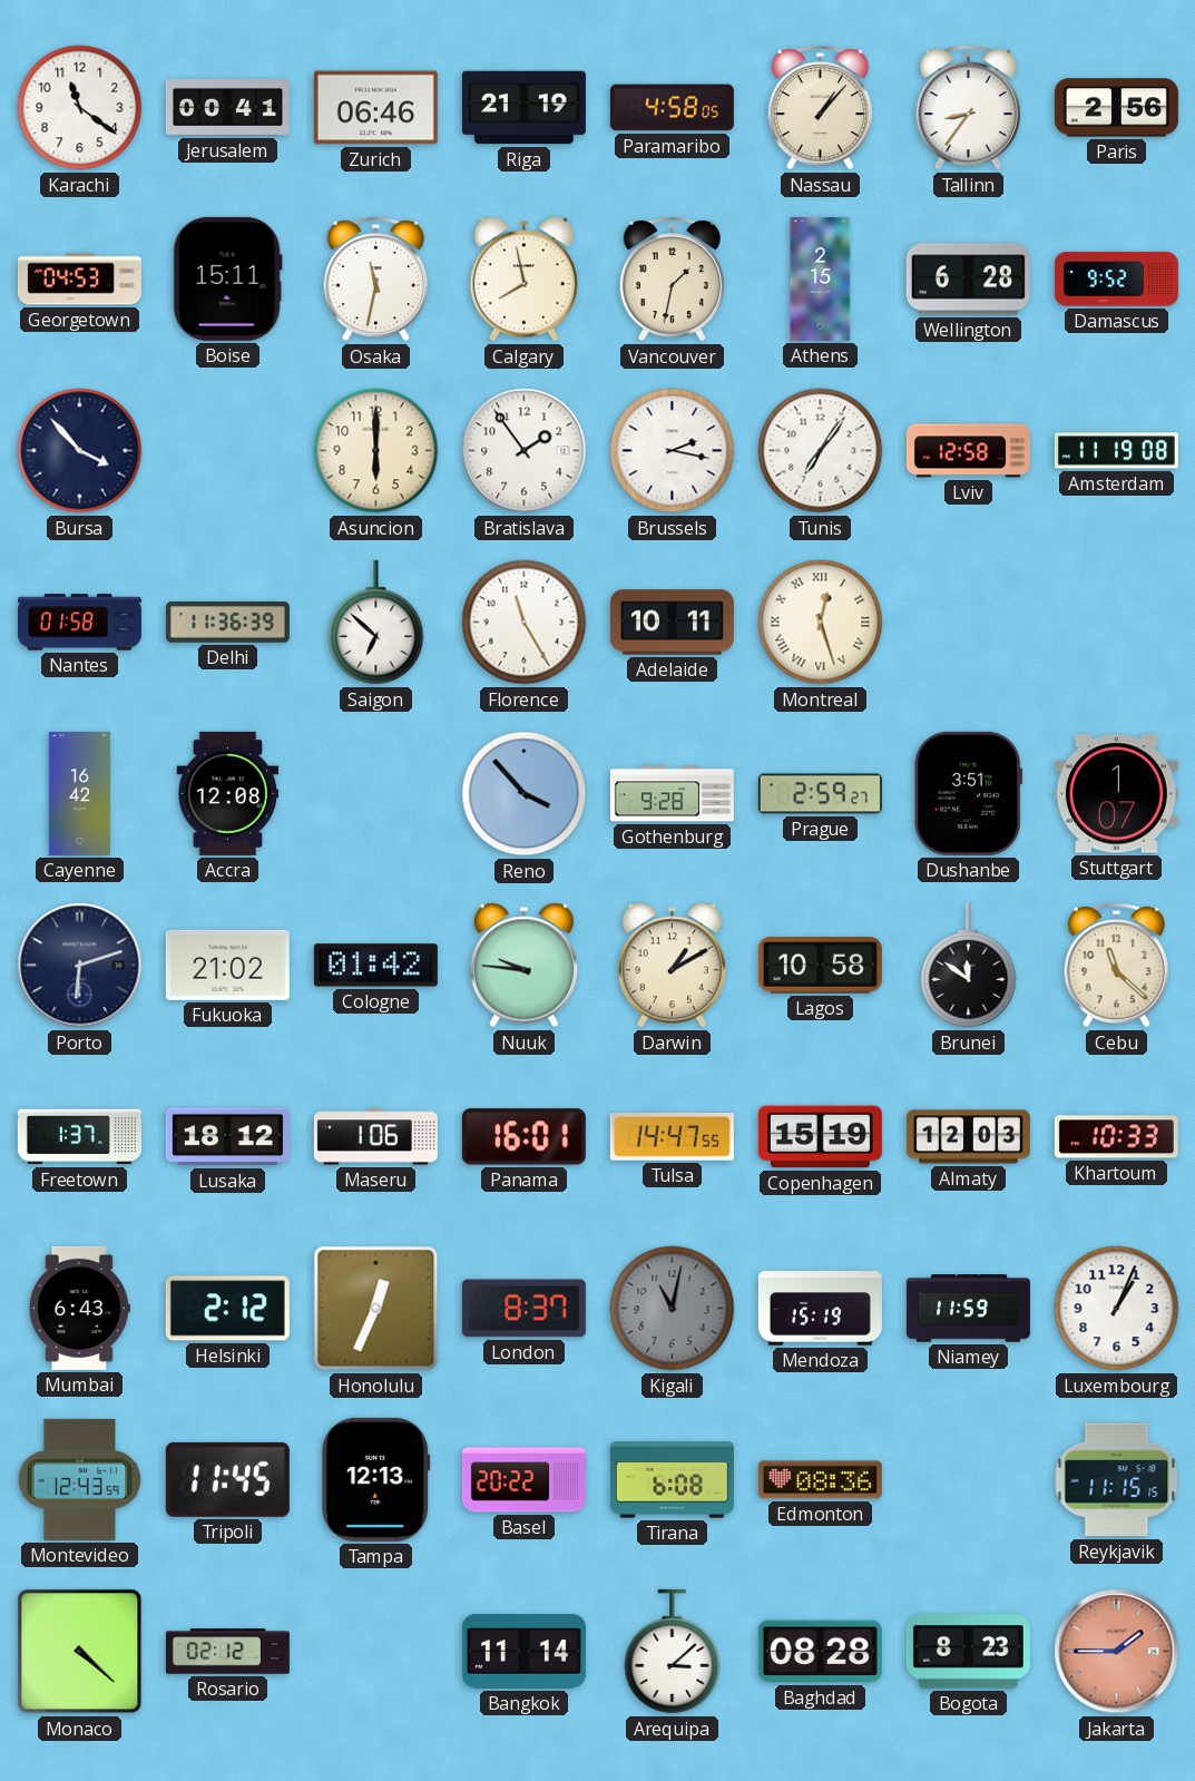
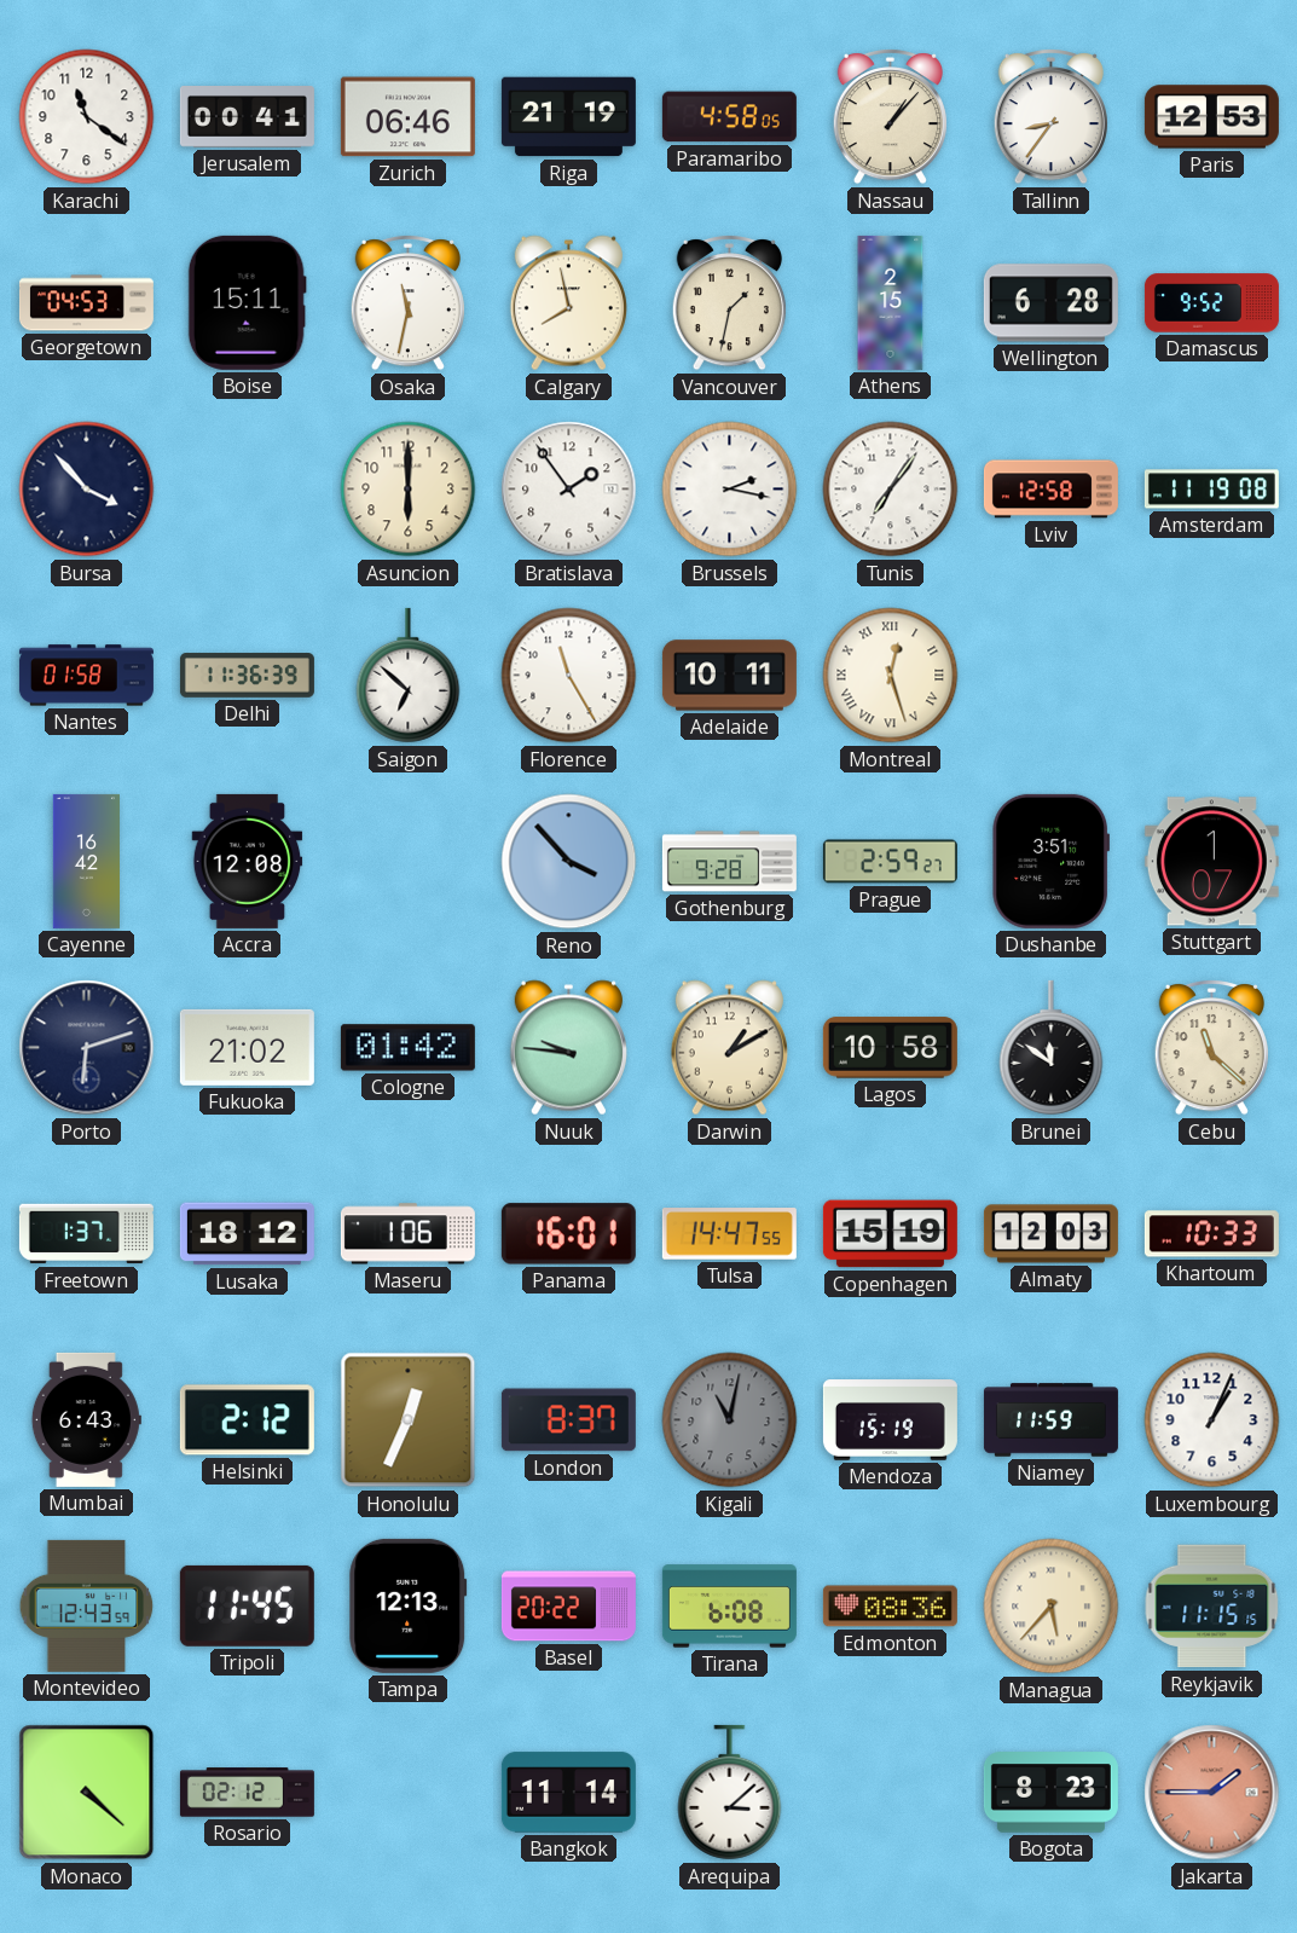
Paris: 2:56 -> 12:53
Managua: none -> 5:37
Baghdad: 08:28 -> none
